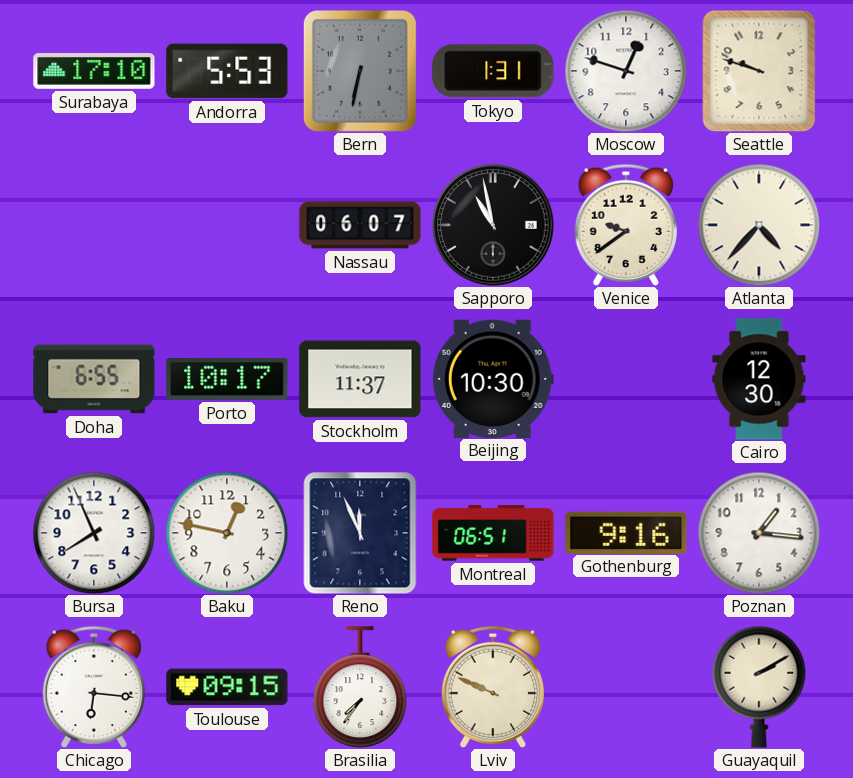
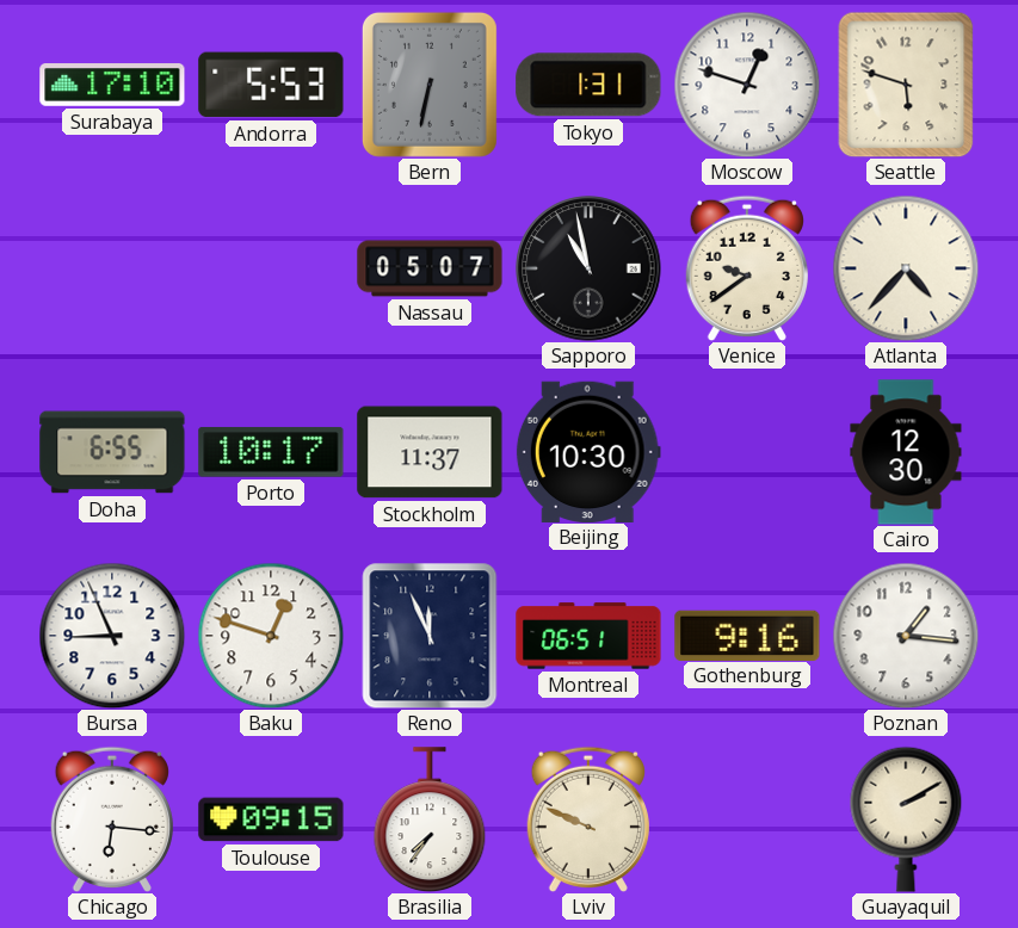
Seattle: 9:48 -> 5:48
Nassau: 06:07 -> 05:07
Bursa: 7:56 -> 8:56
Baku: 12:47 -> 12:48
